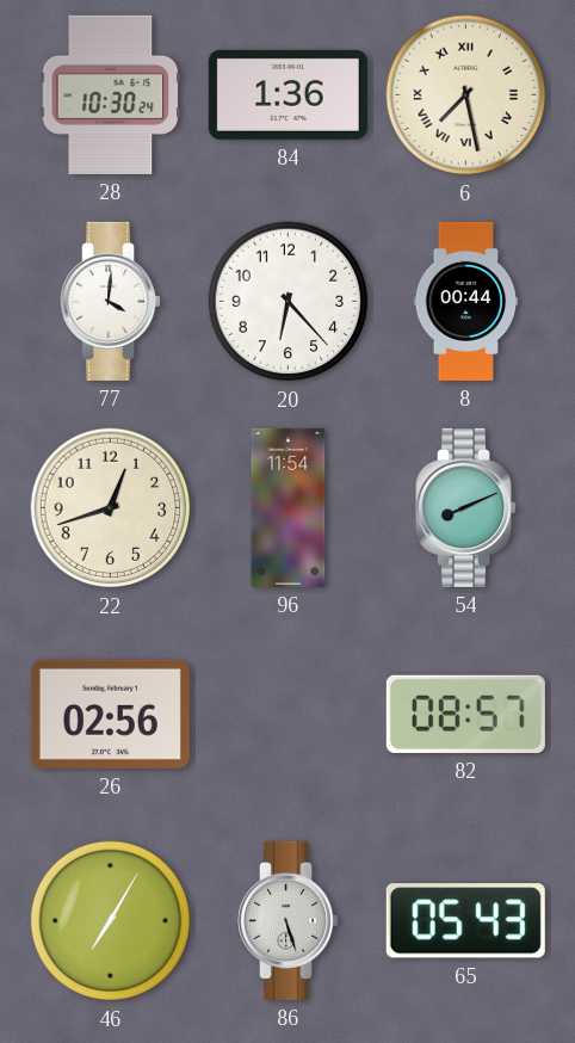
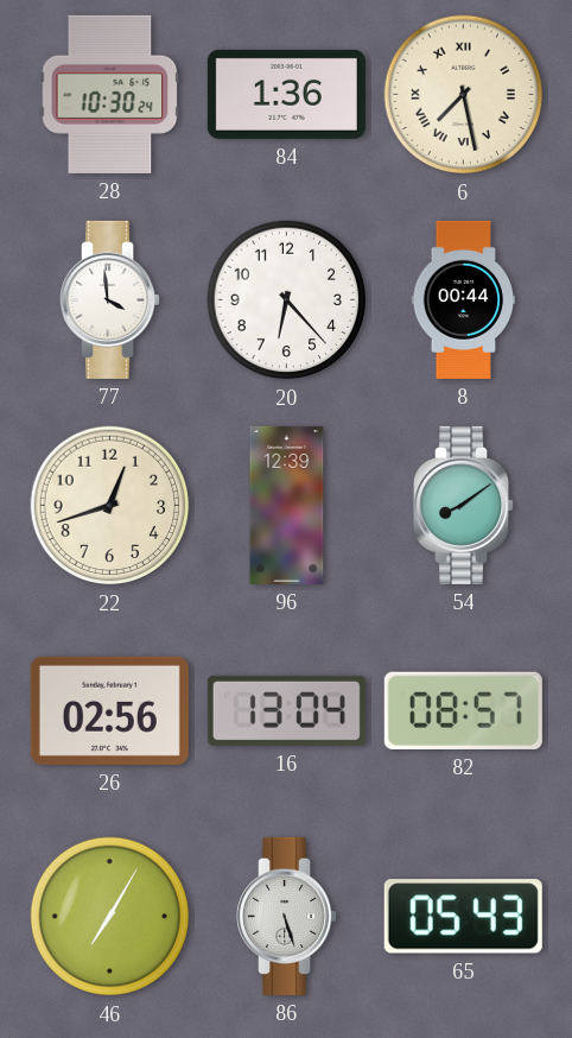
77: 4:01 -> 3:59
96: 11:54 -> 12:39
54: 8:11 -> 8:09
16: none -> 13:04
